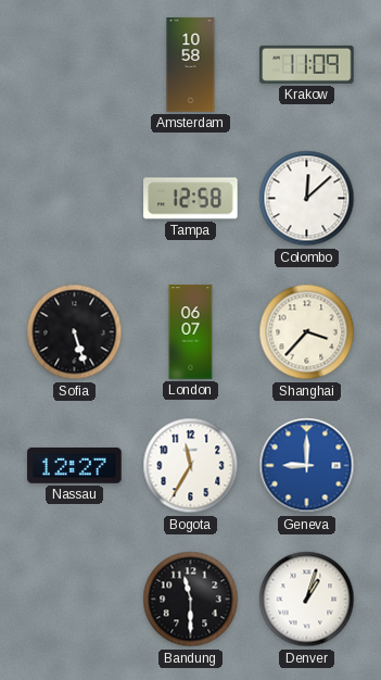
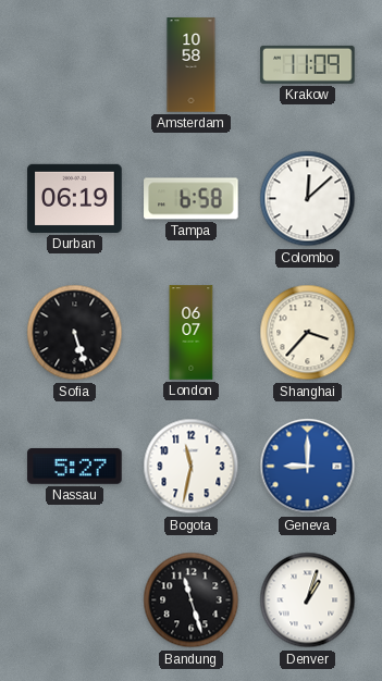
Durban: none -> 06:19
Tampa: 12:58 -> 6:58
Nassau: 12:27 -> 5:27
Bogota: 11:35 -> 11:32
Bandung: 11:30 -> 11:27
